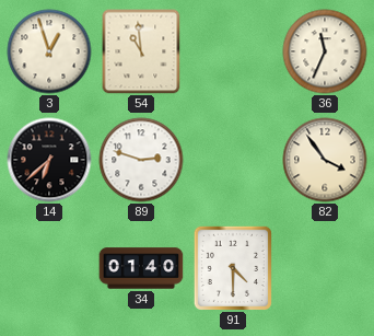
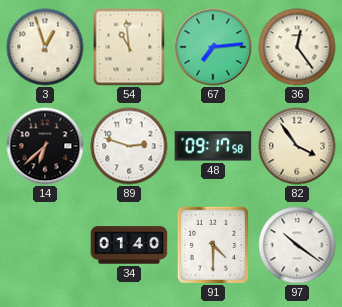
67: none -> 7:14
36: 11:34 -> 12:24
48: none -> 09:17
97: none -> 10:21
